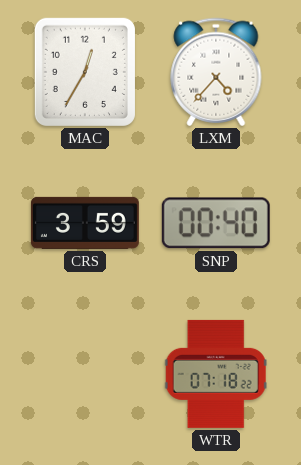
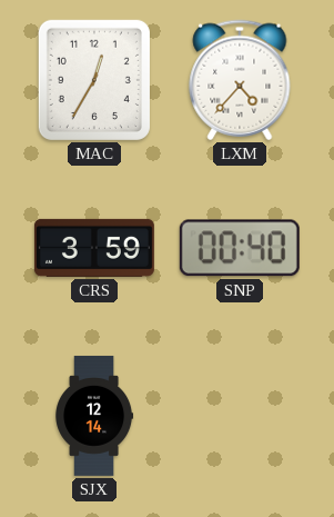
SJX: none -> 12:14
WTR: 07:18 -> none
